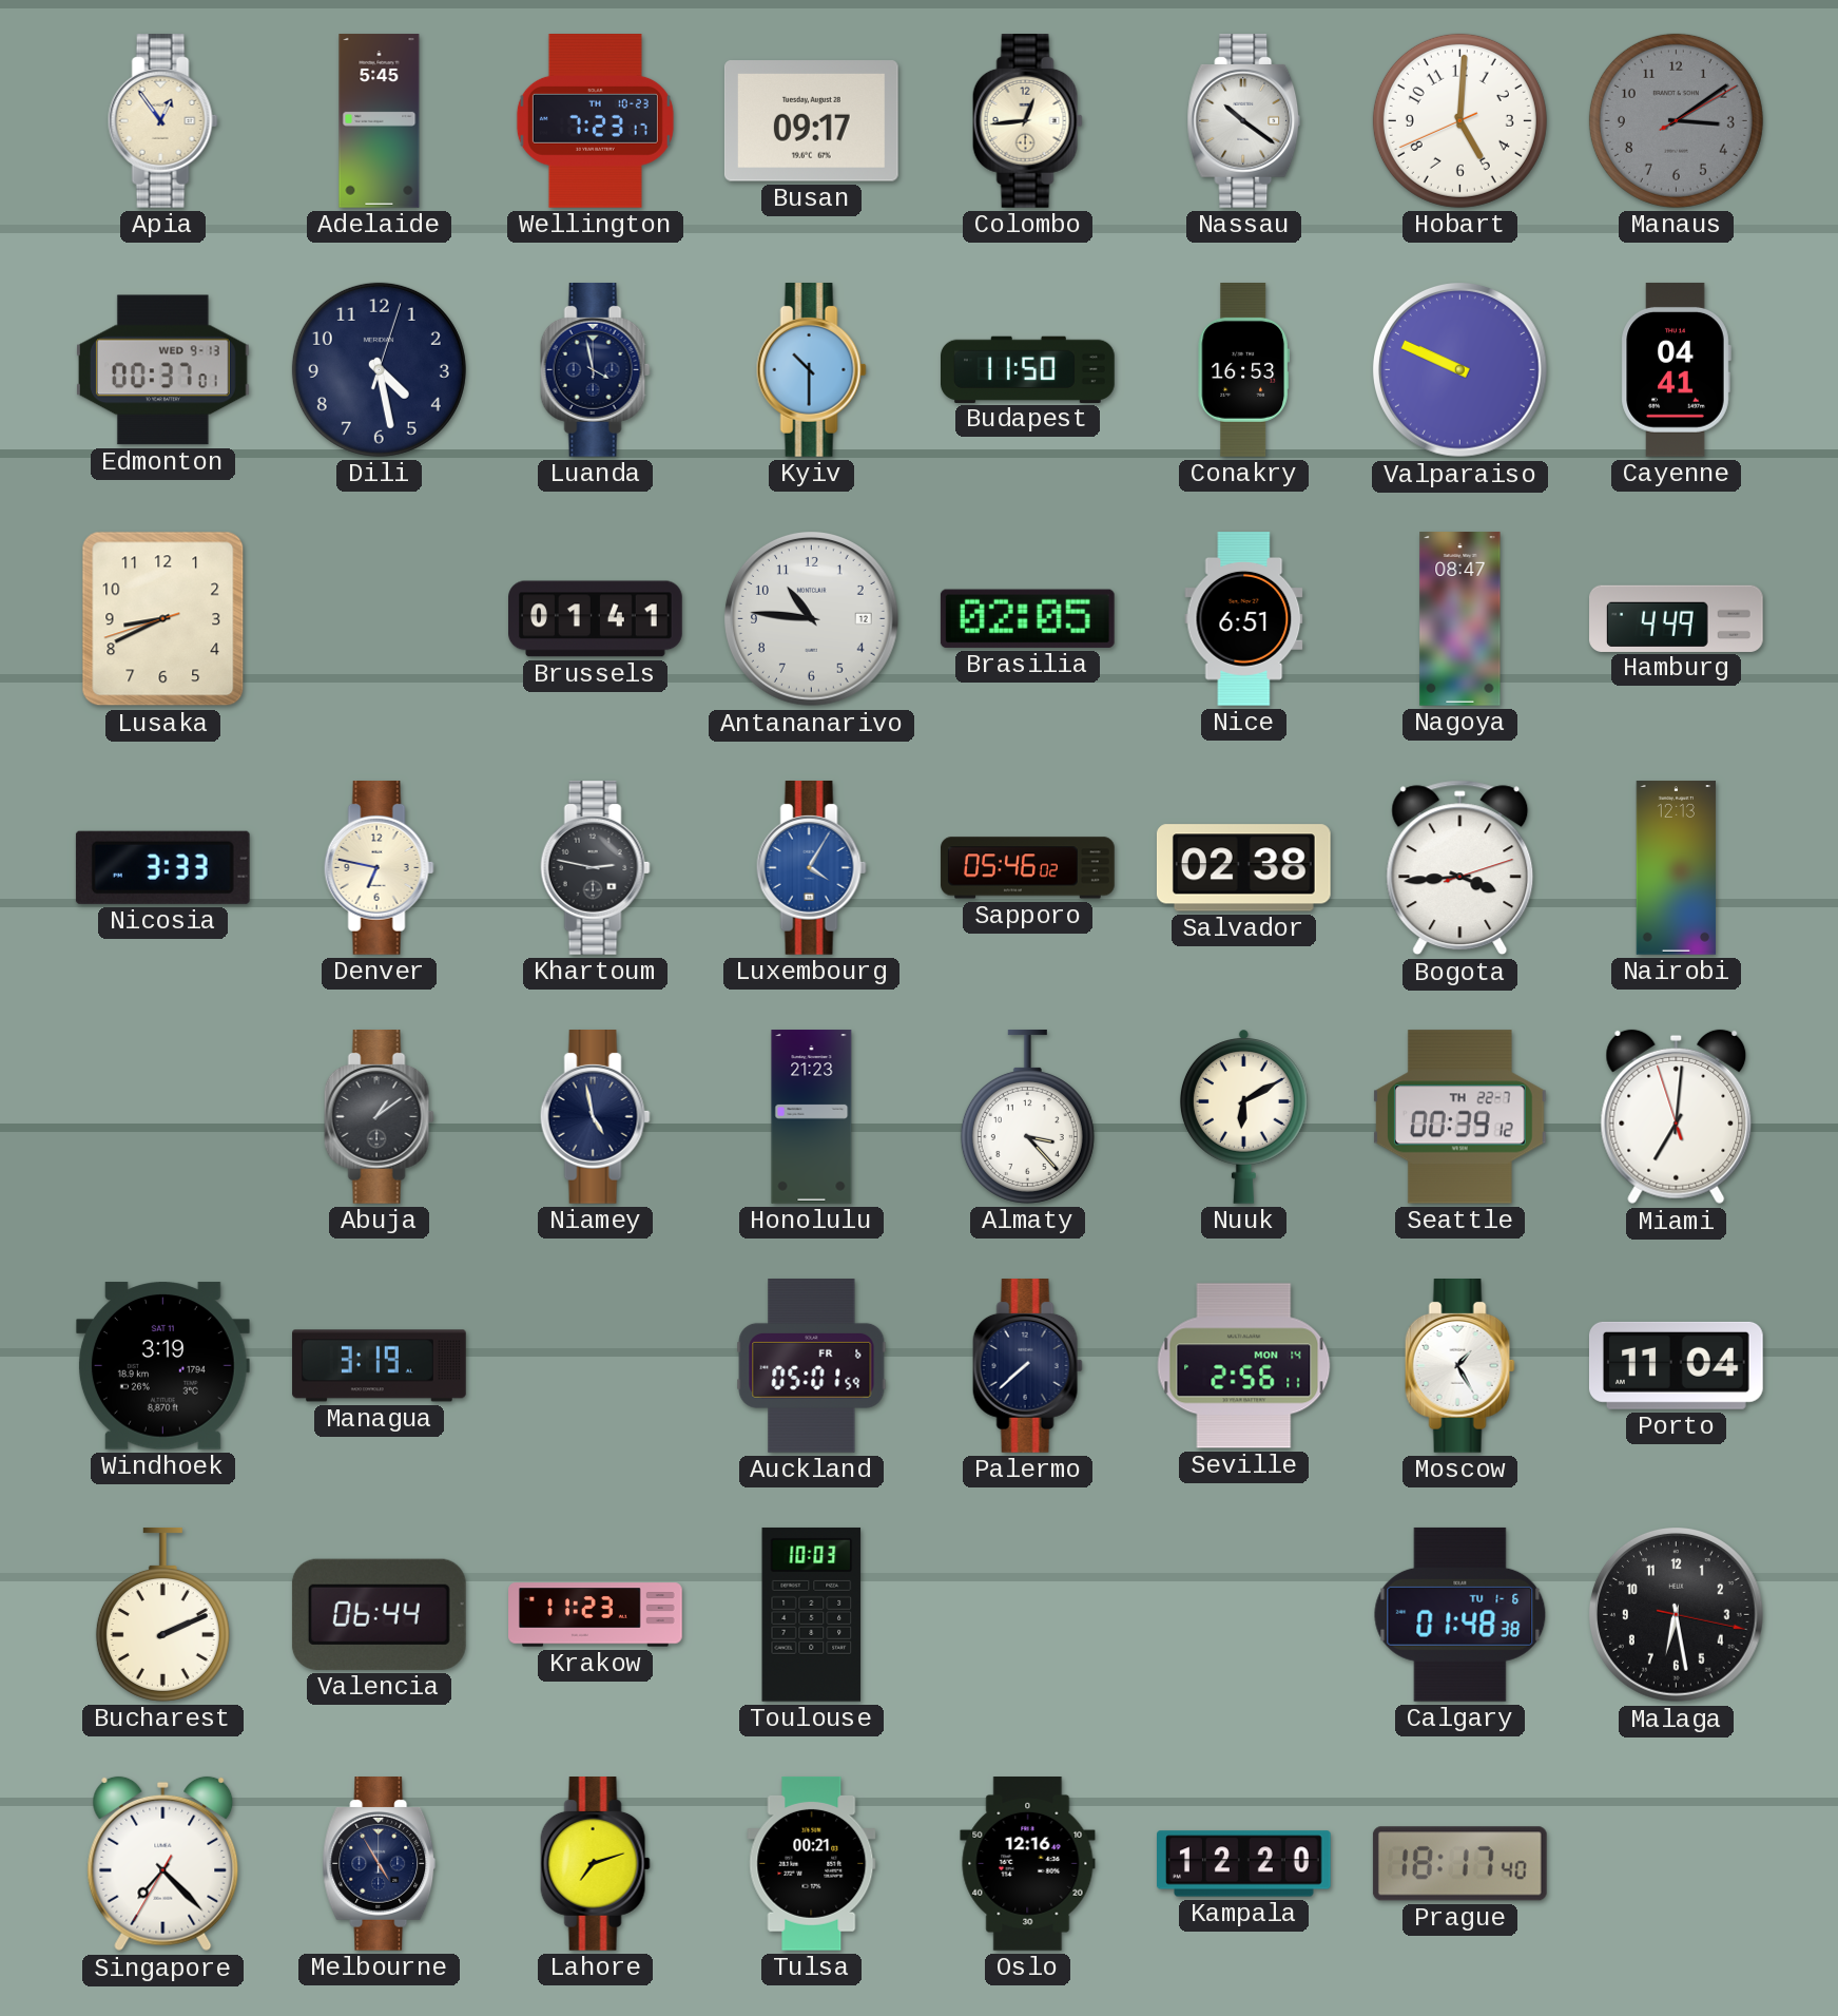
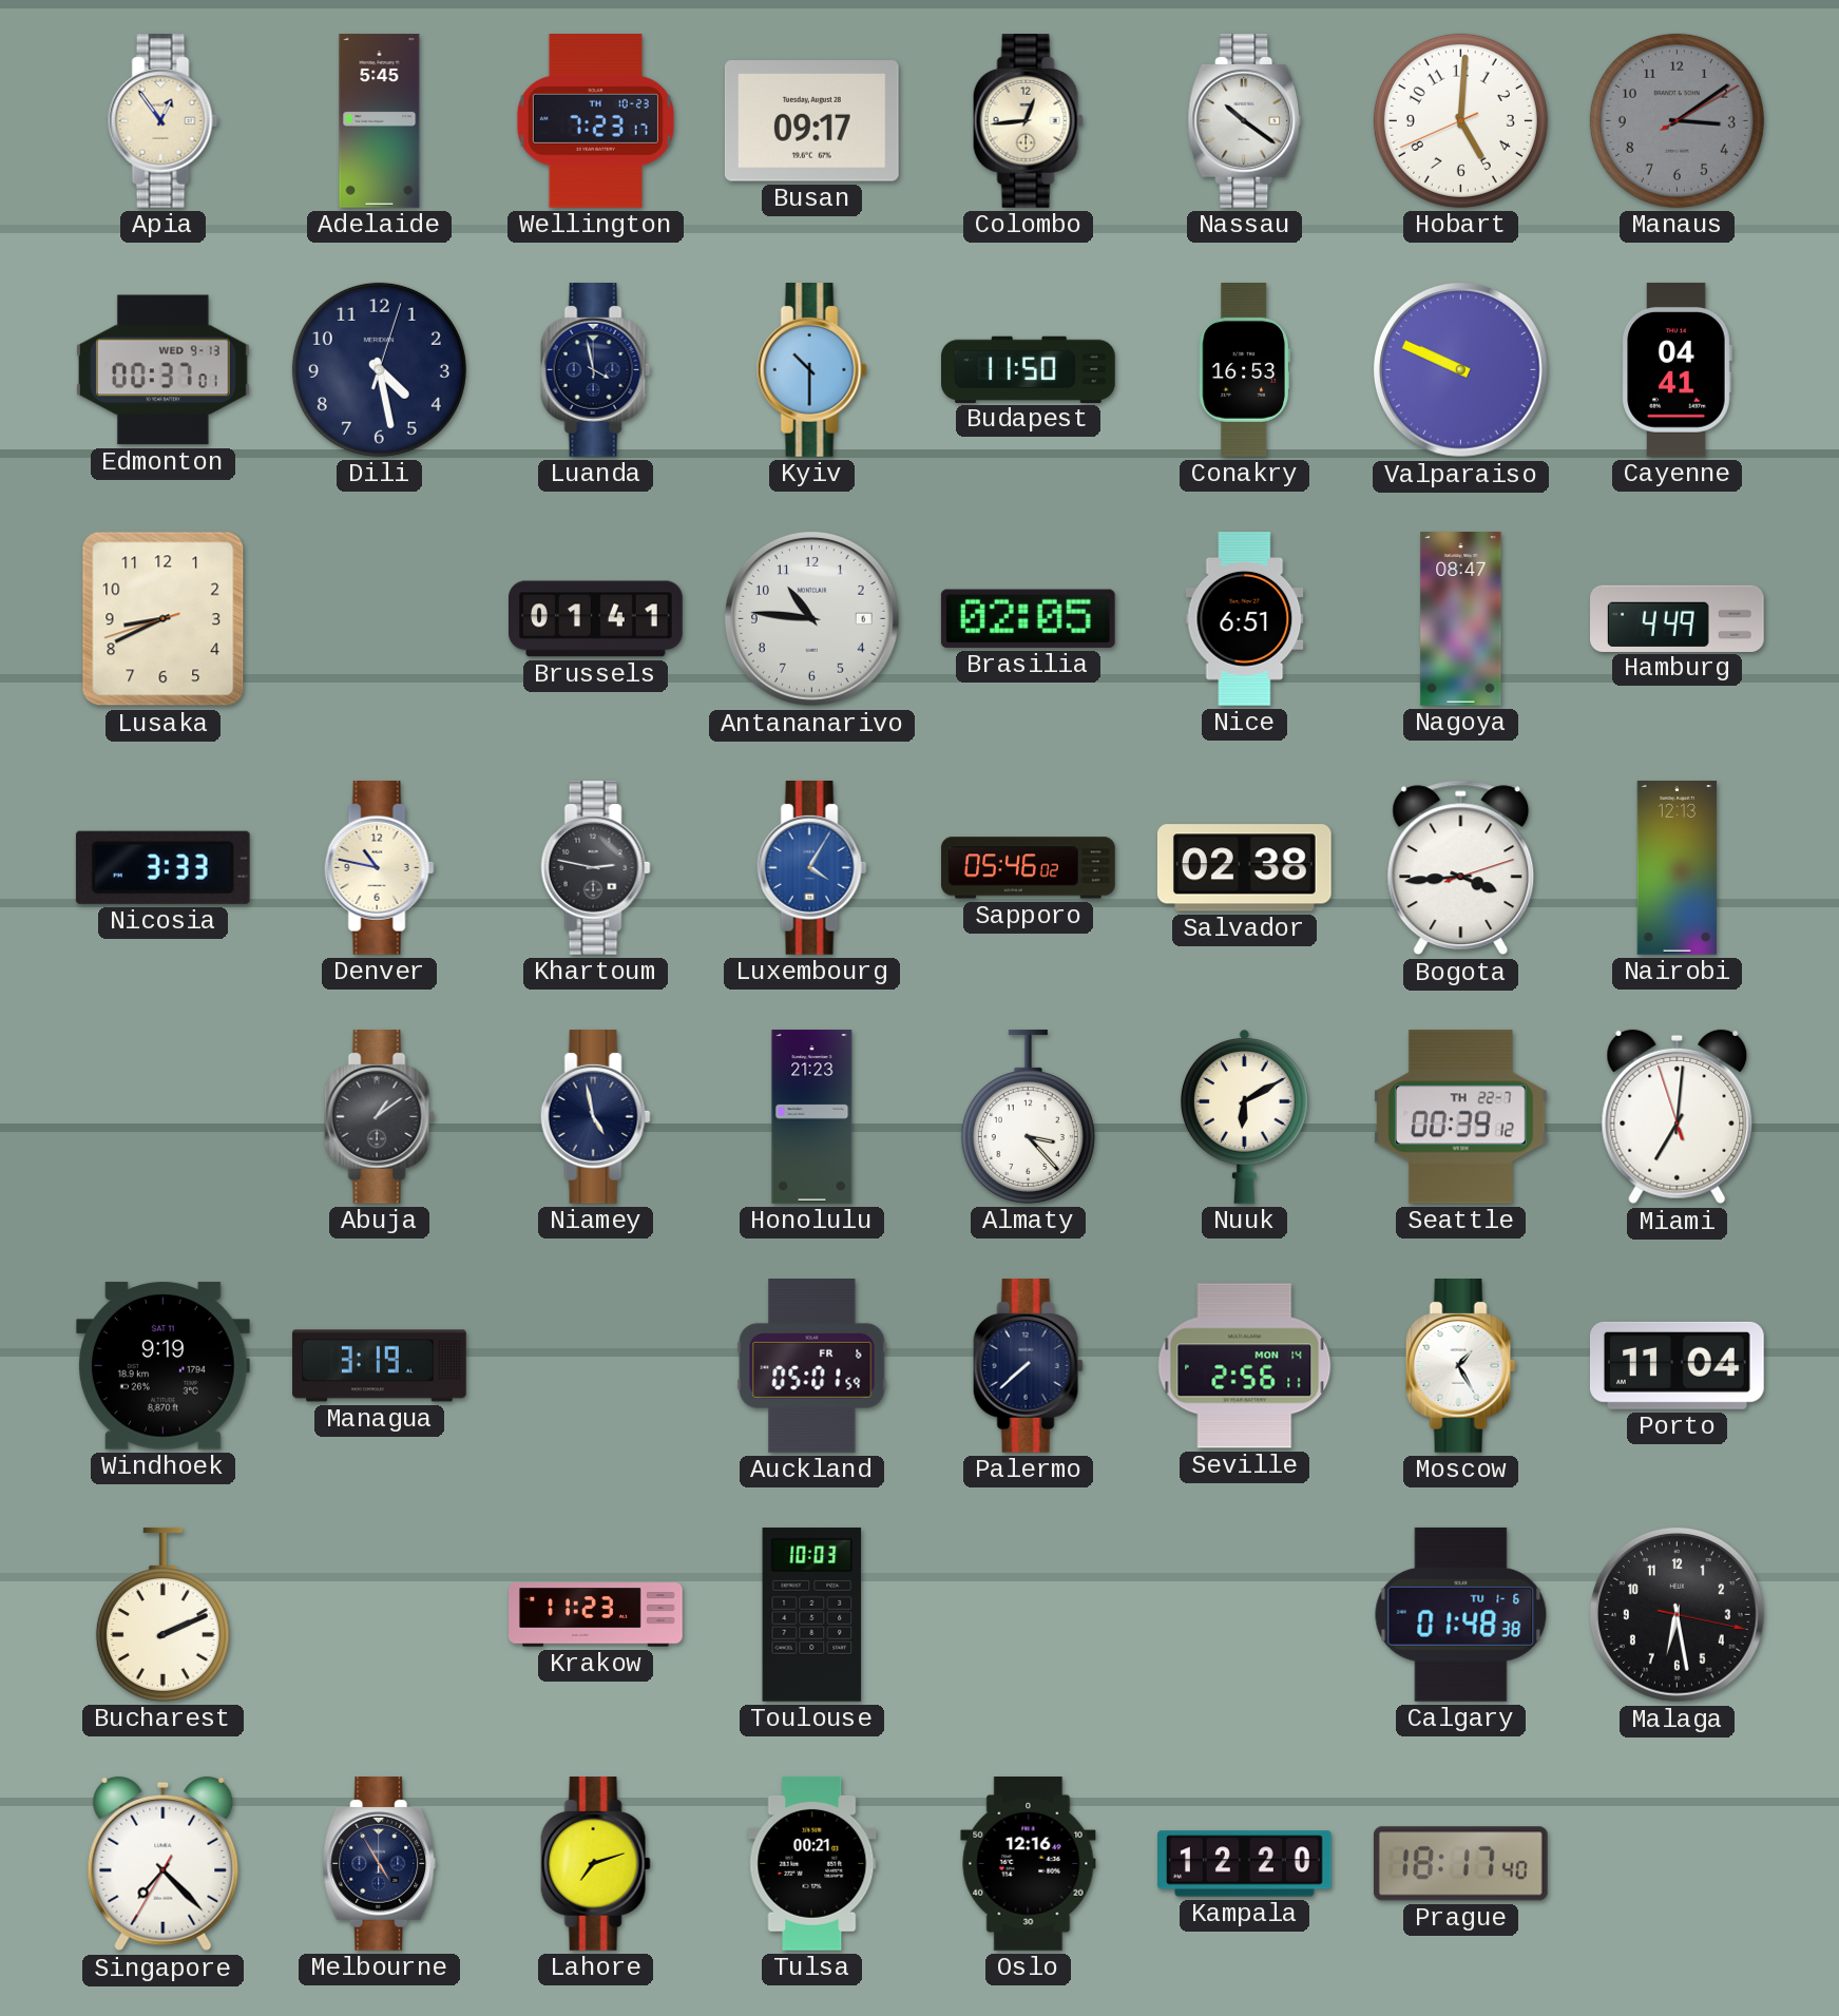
Antananarivo date: 12 -> 6
Denver: 6:47 -> 10:47
Windhoek: 3:19 -> 9:19
Valencia: 06:44 -> none
